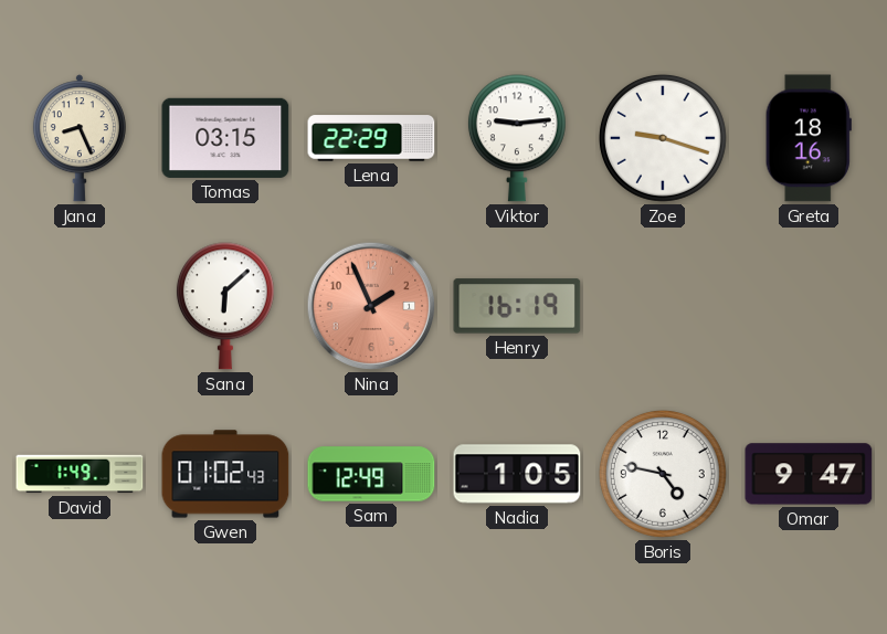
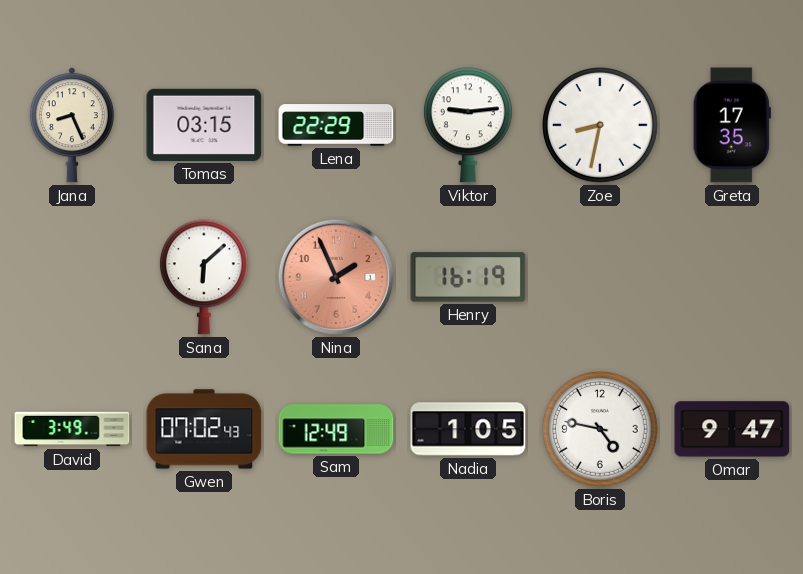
Zoe: 9:18 -> 8:32
Greta: 18:16 -> 17:35
David: 1:49 -> 3:49
Gwen: 01:02 -> 07:02
